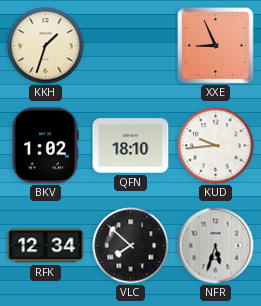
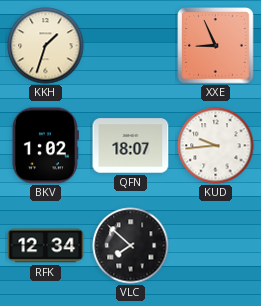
QFN: 18:10 -> 18:07
NFR: 5:33 -> none
